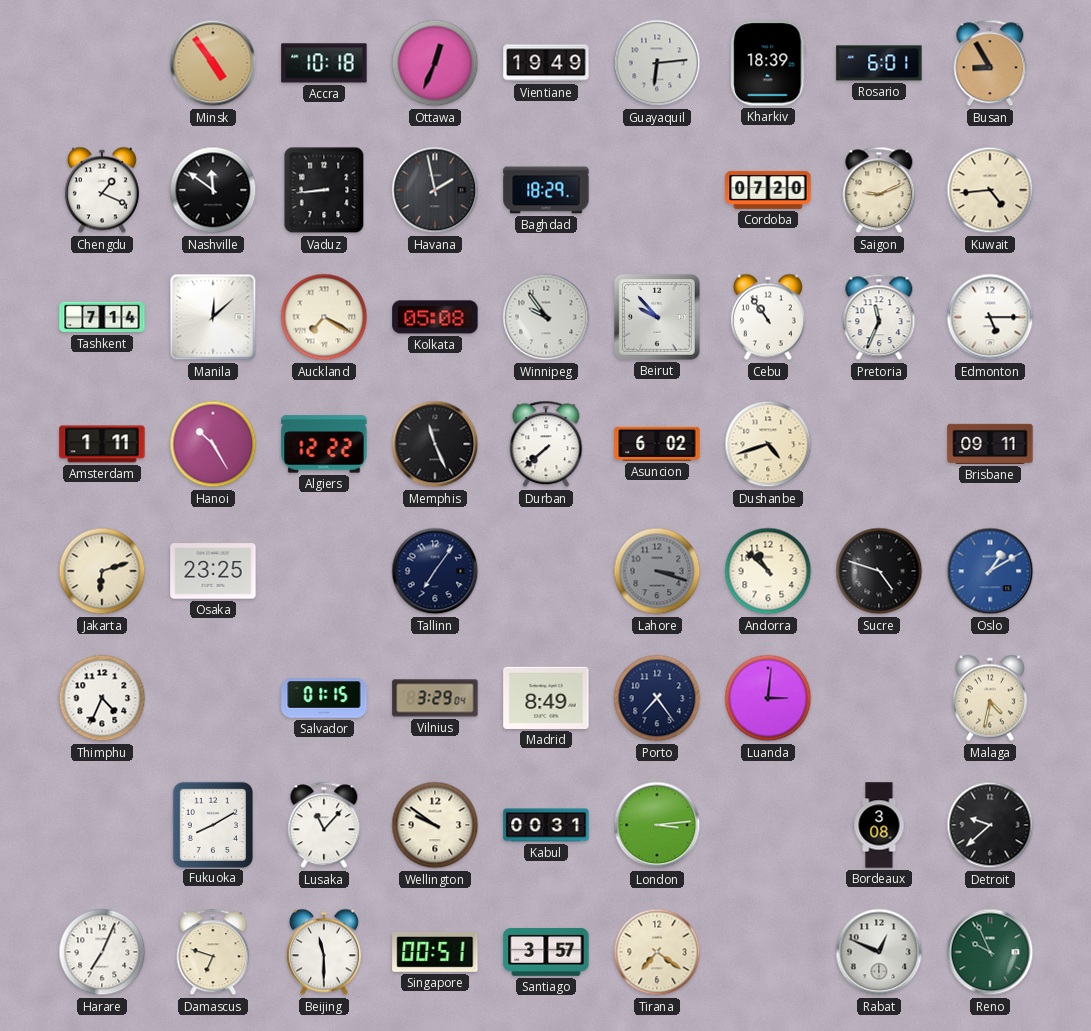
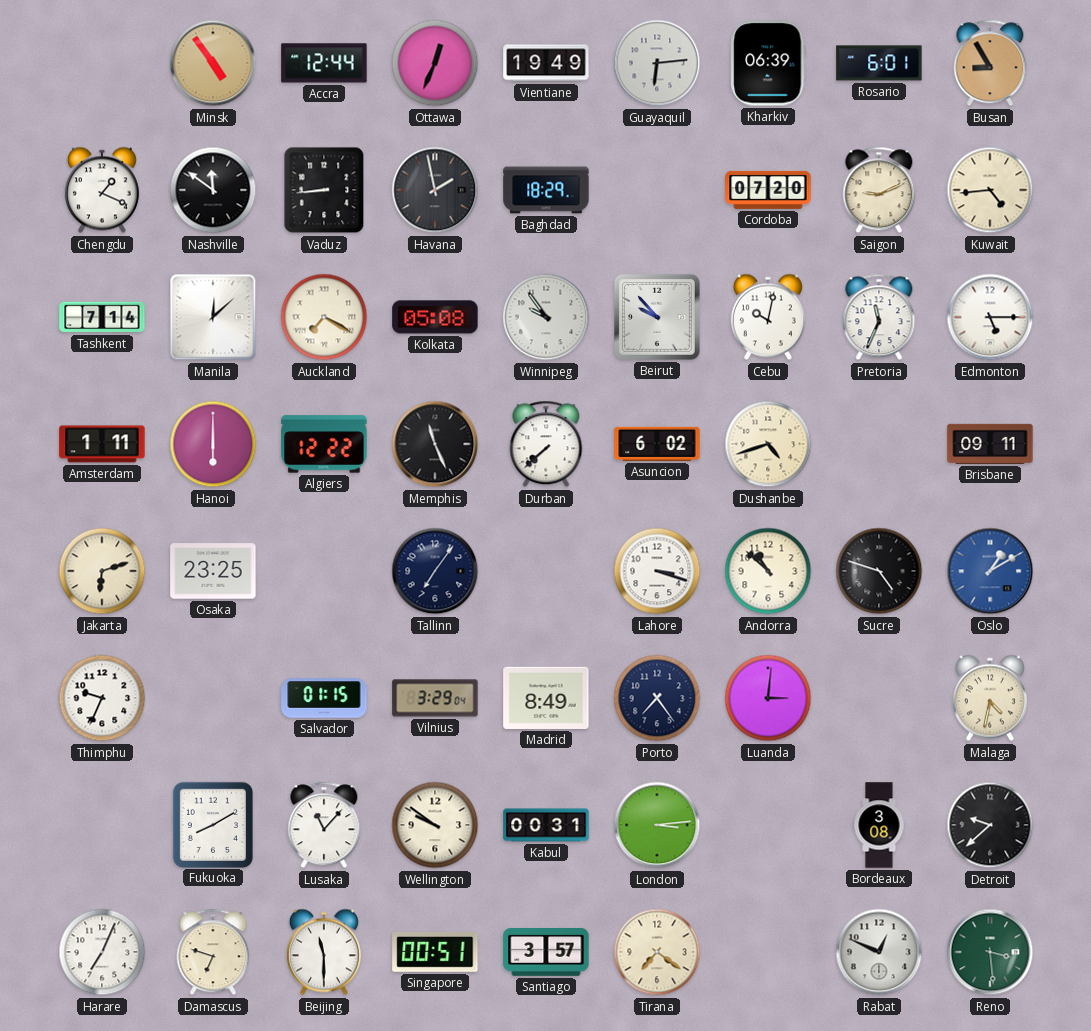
Accra: 10:18 -> 12:44
Kharkiv: 18:39 -> 06:39
Cebu: 10:54 -> 10:02
Hanoi: 10:25 -> 6:00
Lahore dial: grey -> white
Thimphu: 4:34 -> 9:34
Reno: 9:56 -> 3:29
